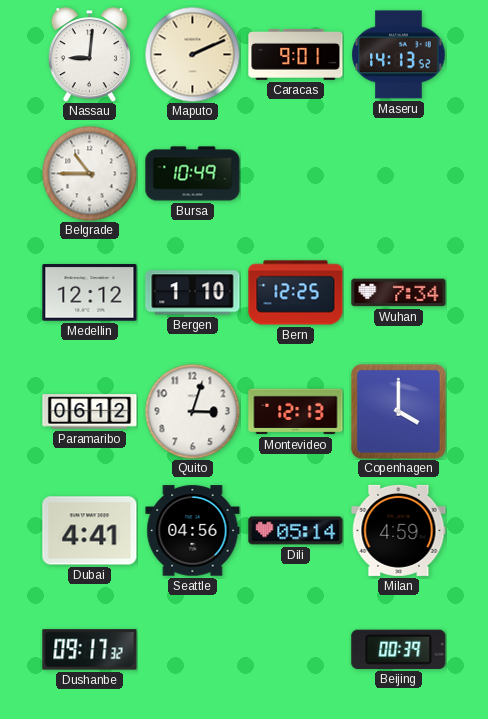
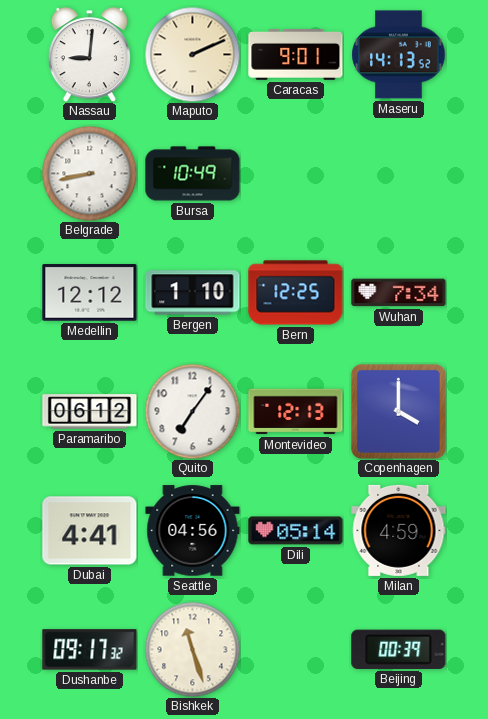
Belgrade: 10:45 -> 8:43
Quito: 3:03 -> 7:06
Bishkek: none -> 11:27
